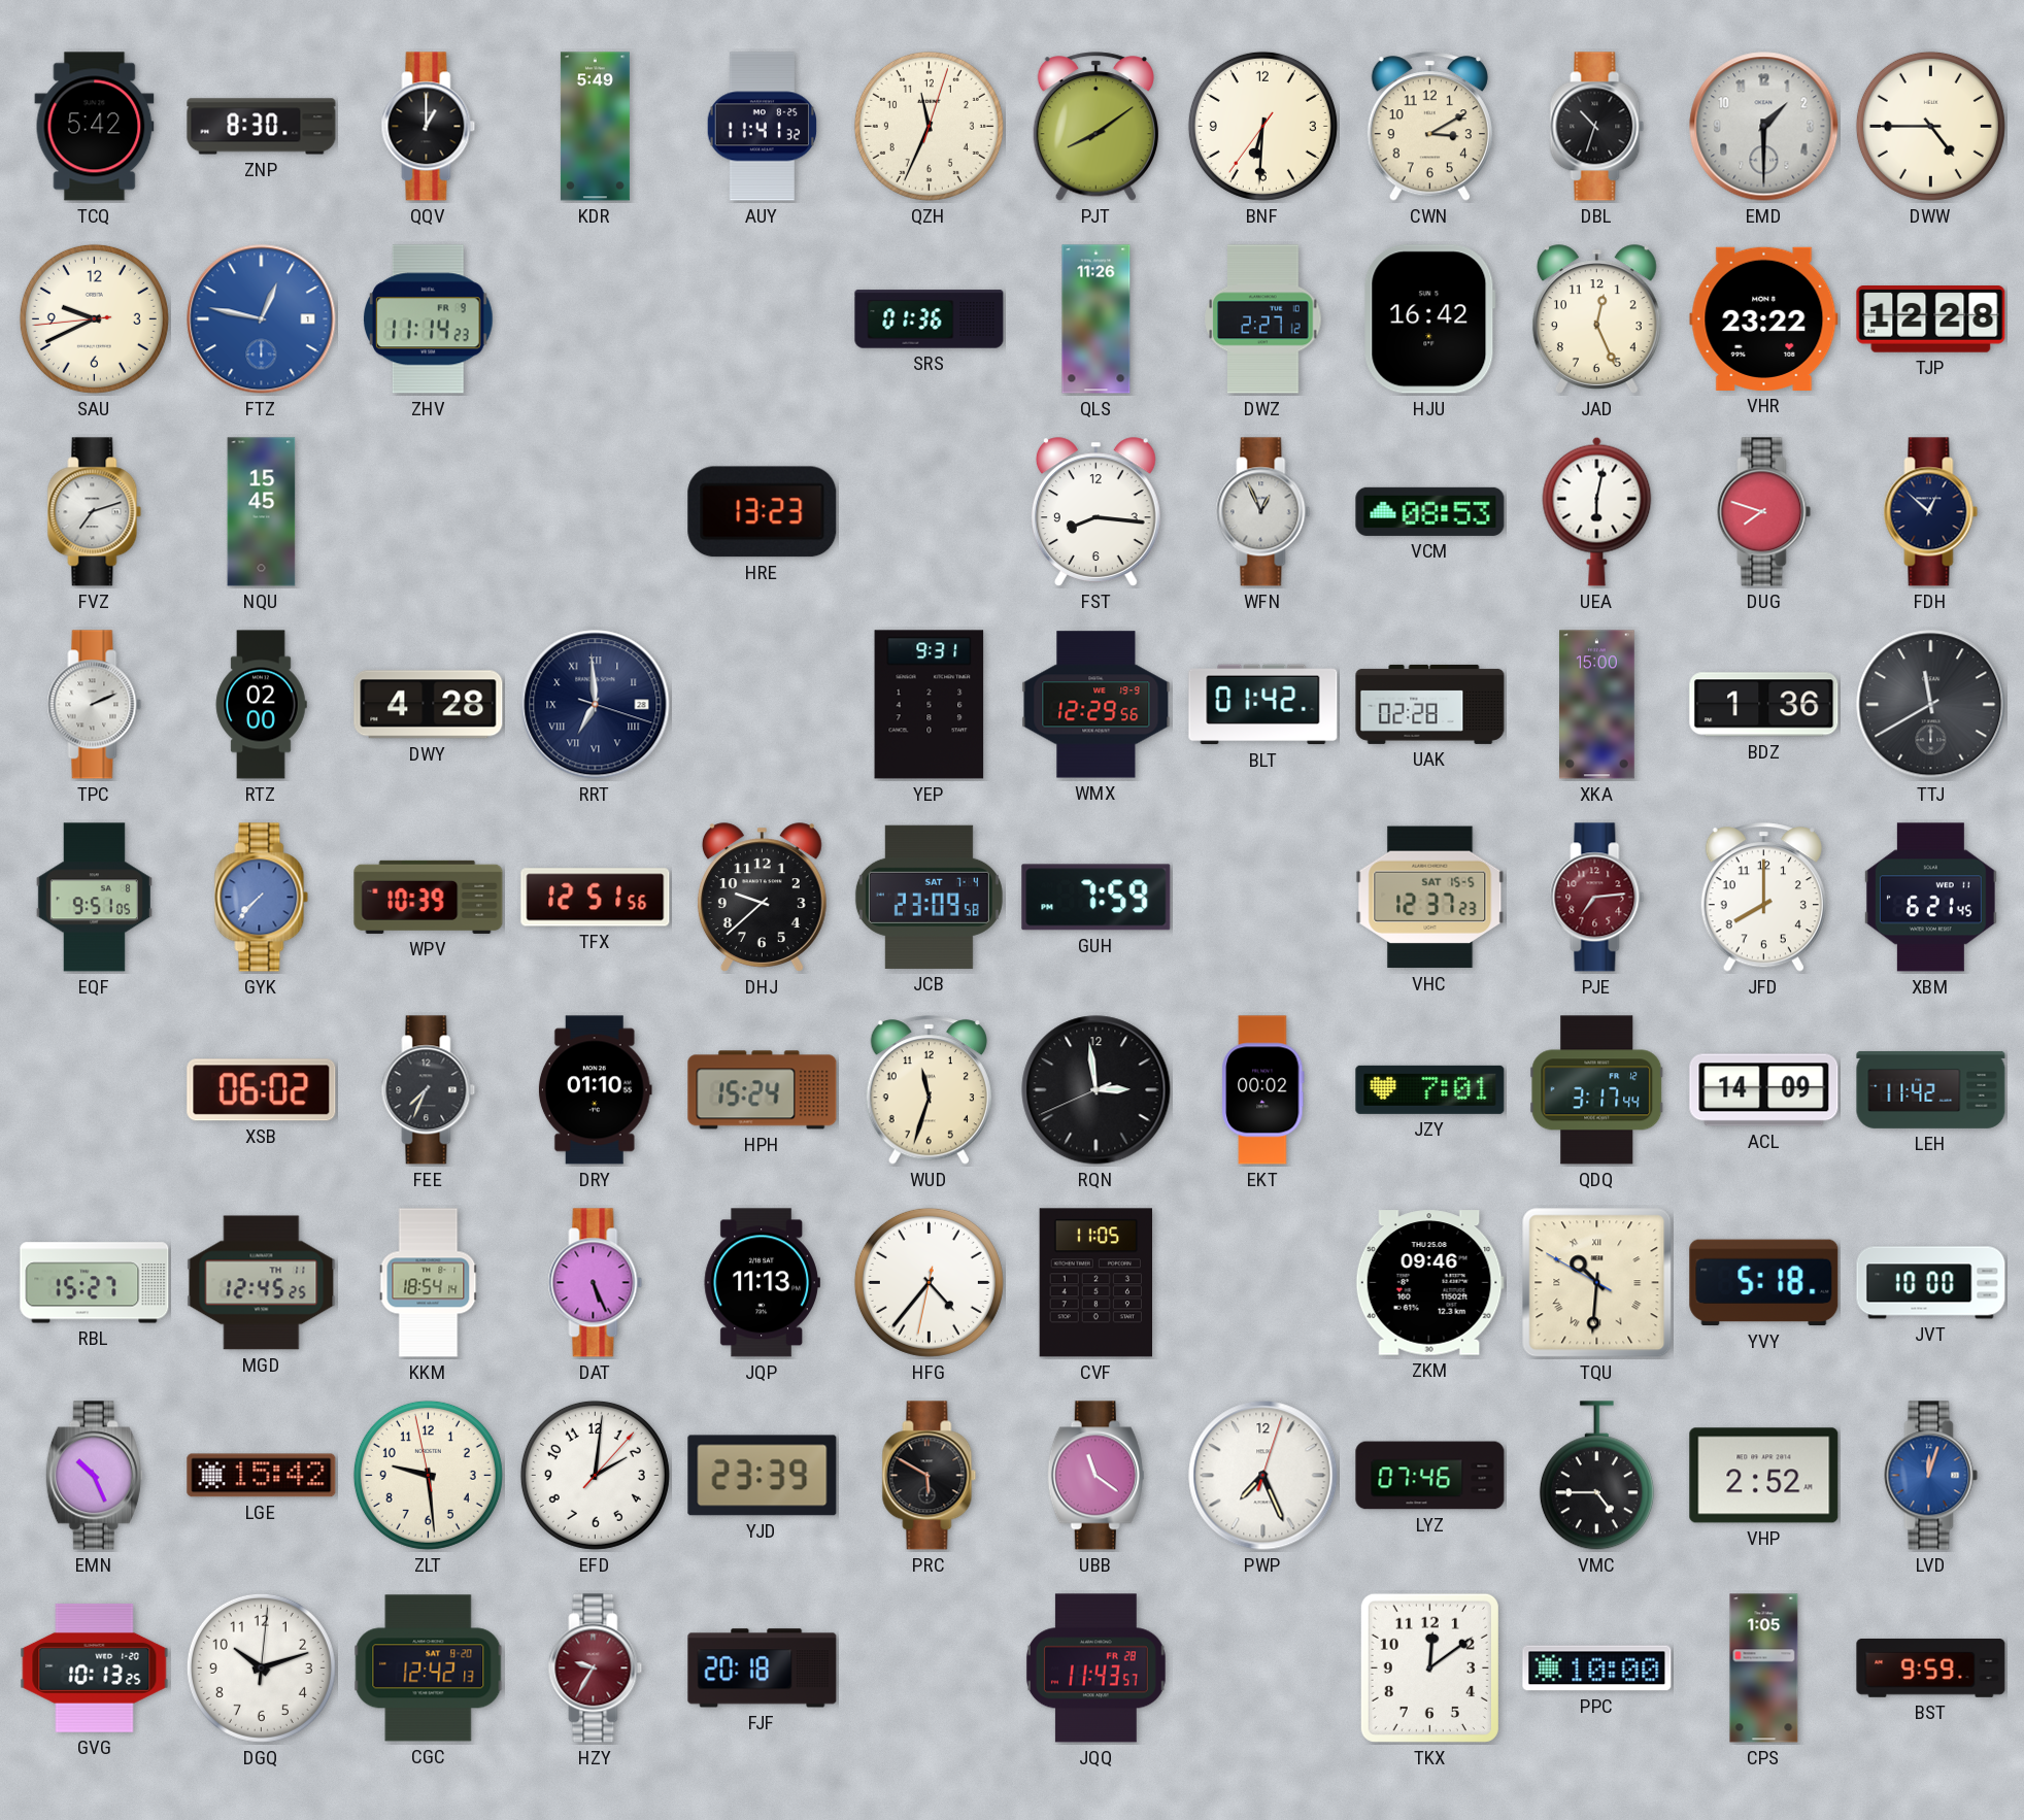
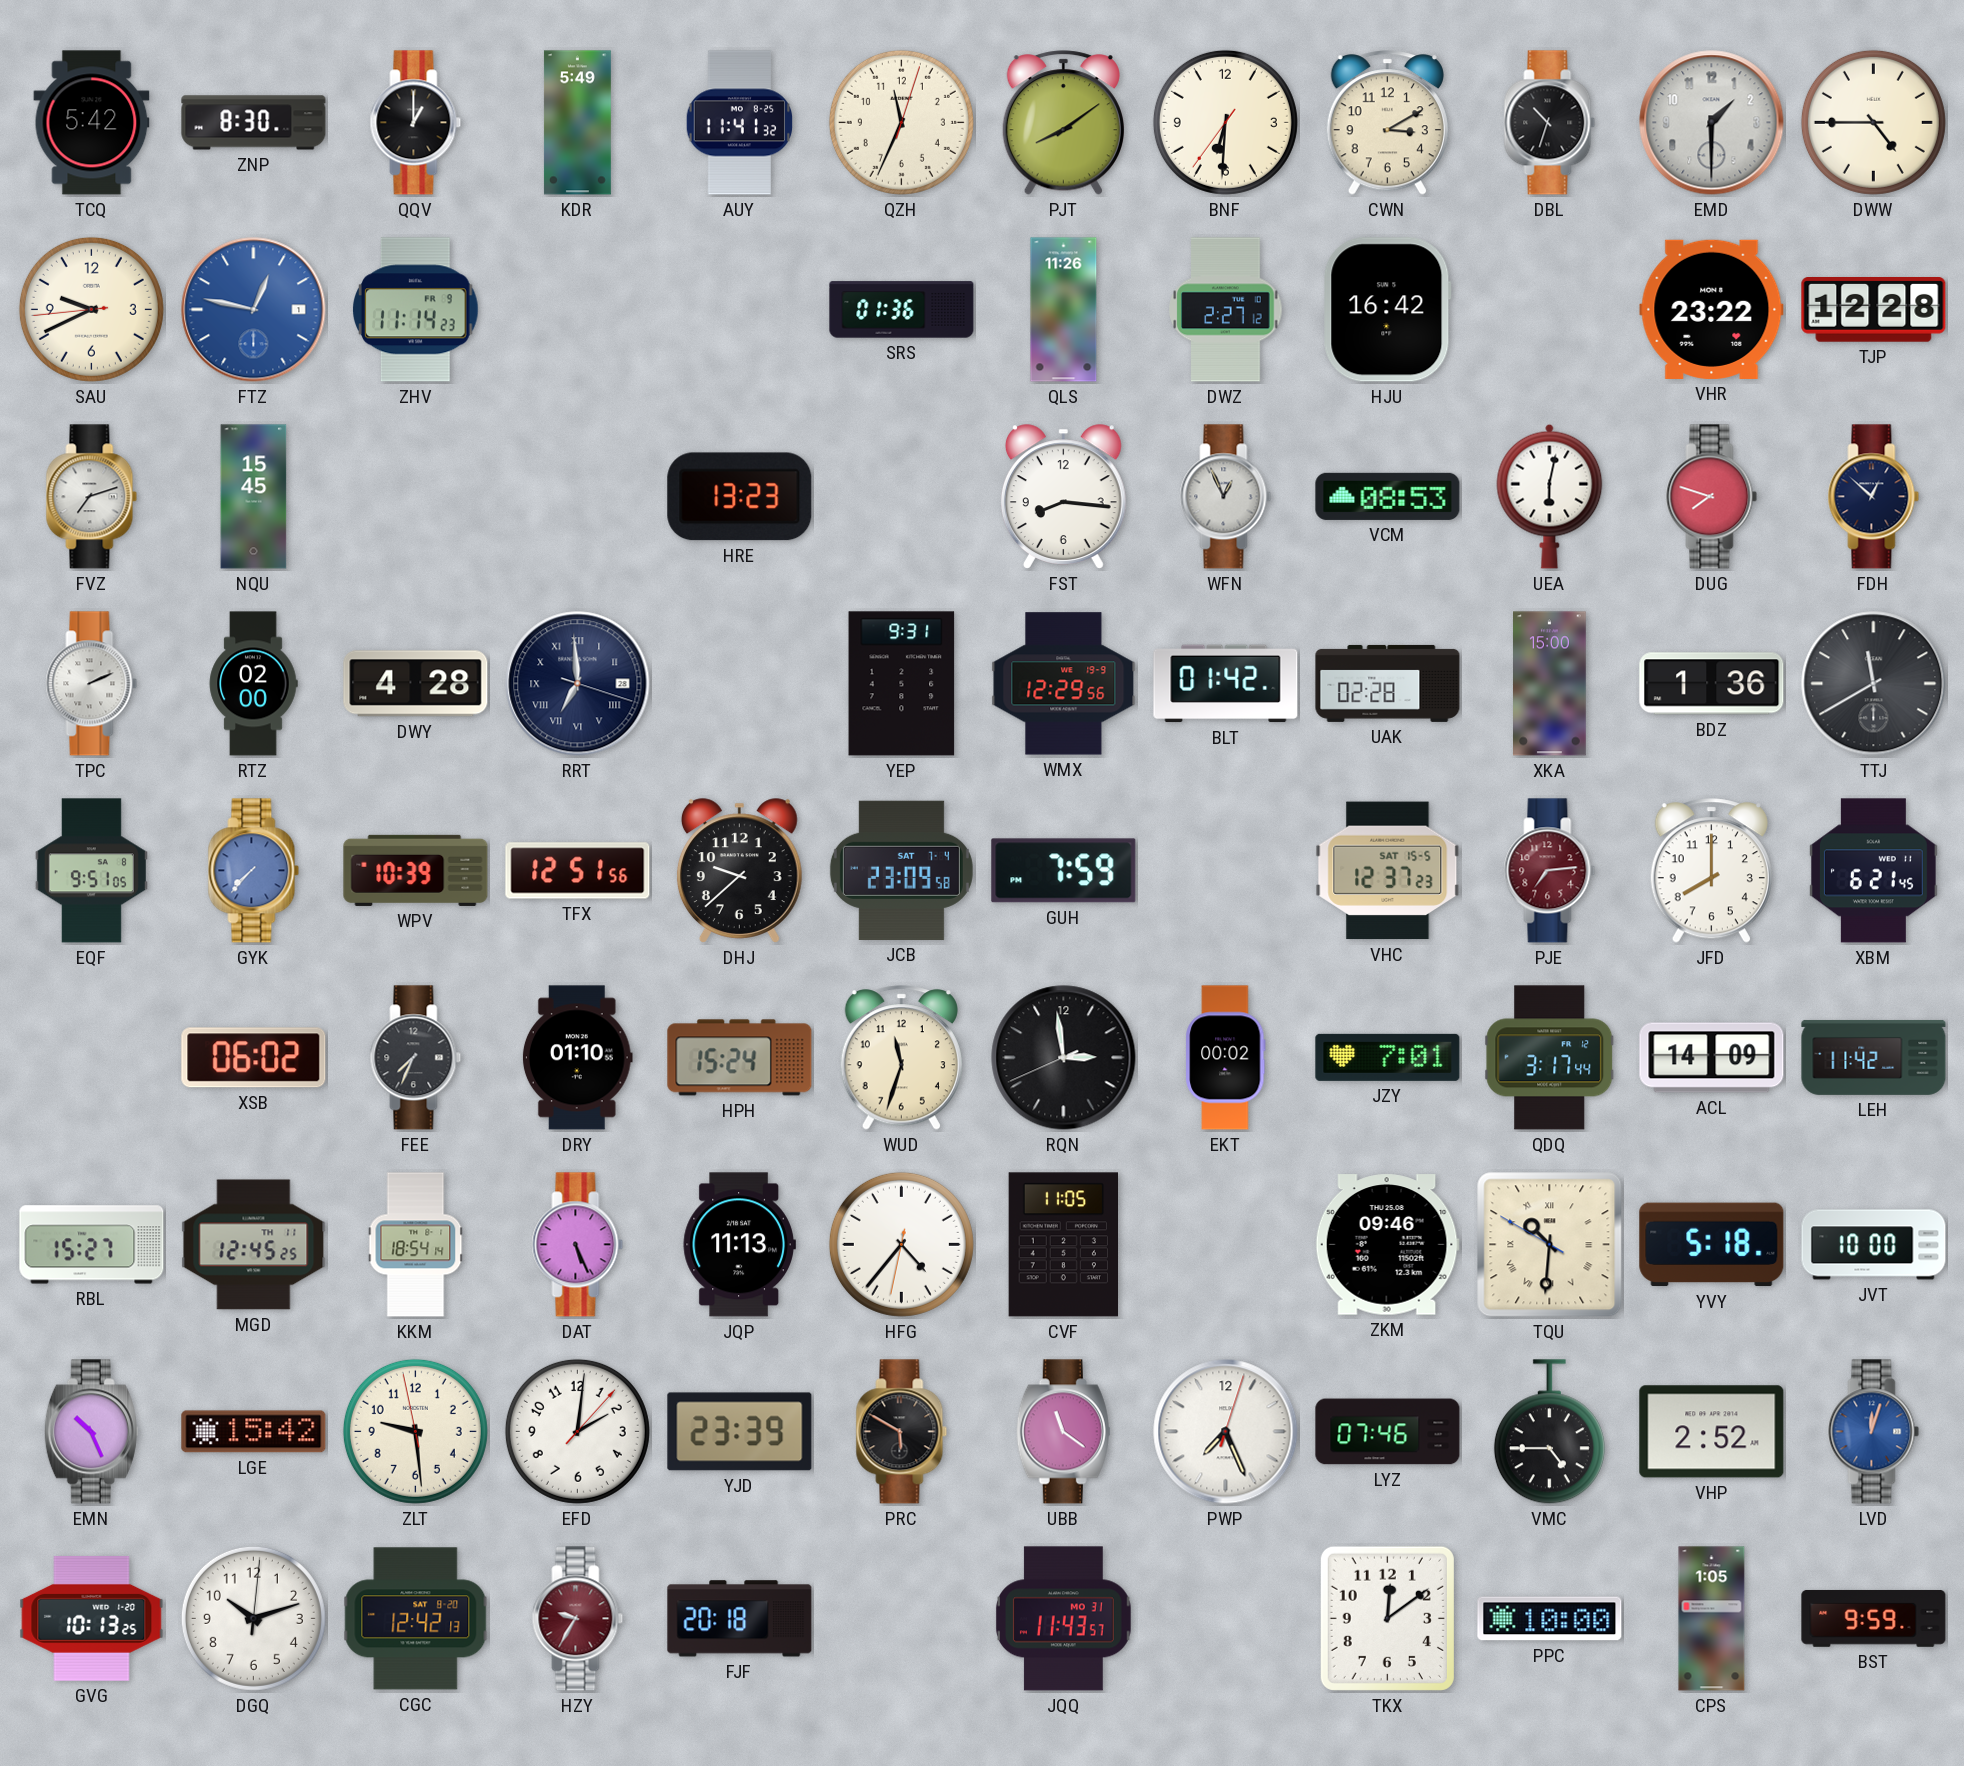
JAD: 12:26 -> none
JQQ date: FR 28 -> MO 31
